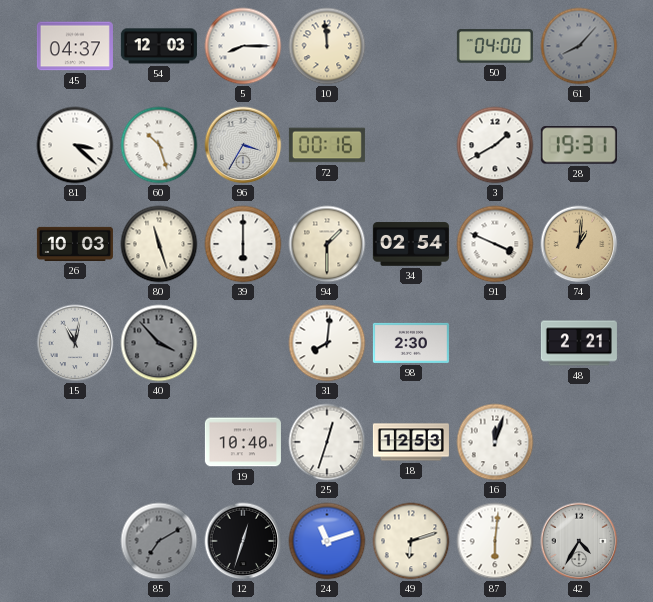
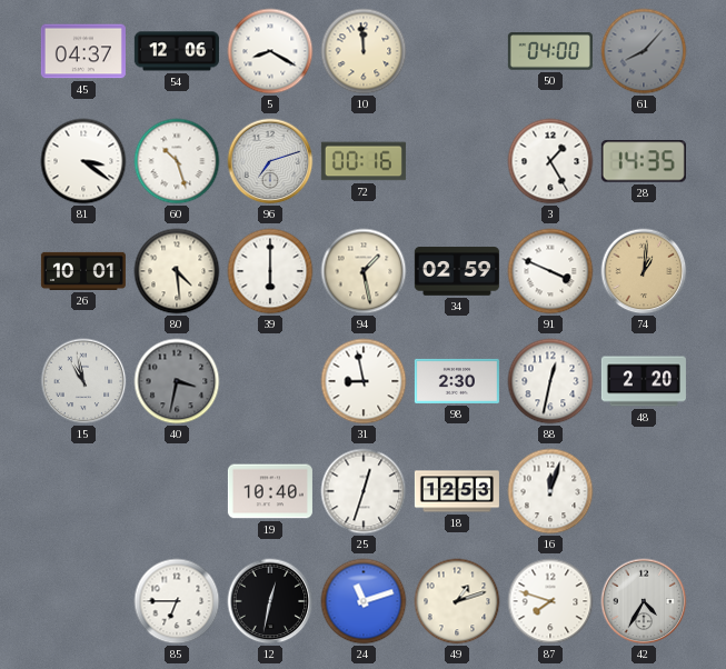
54: 12:03 -> 12:06
5: 8:15 -> 8:20
81: 3:22 -> 3:21
96: 3:35 -> 7:12
3: 1:40 -> 1:25
28: 19:31 -> 14:35
26: 10:03 -> 10:01
80: 11:27 -> 4:29
94: 1:30 -> 1:28
34: 02:54 -> 02:59
15: 11:02 -> 10:58
40: 3:53 -> 3:32
31: 8:01 -> 8:58
88: none -> 12:32
48: 2:21 -> 2:20
85: 7:10 -> 6:45
85 dial: grey -> white
12: 12:33 -> 12:32
49: 6:12 -> 1:12
87: 6:01 -> 7:48
